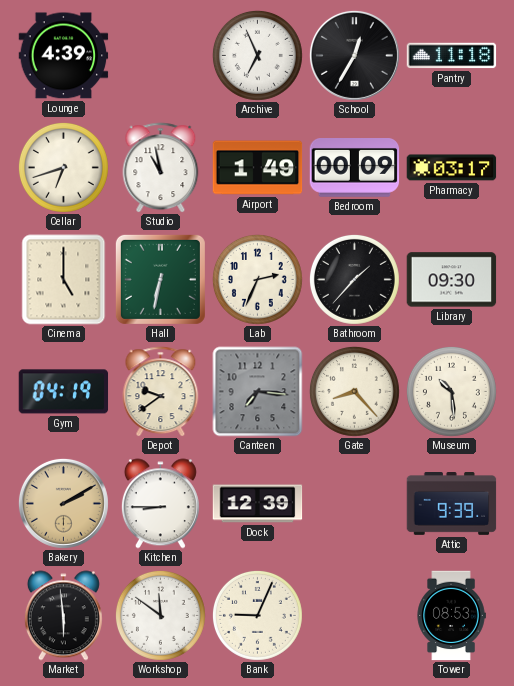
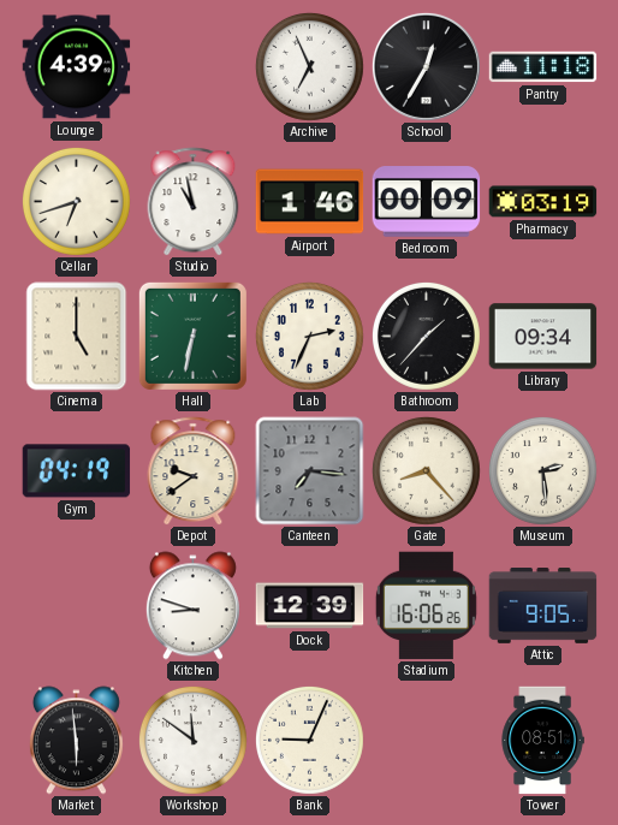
Airport: 1:49 -> 1:46
Pharmacy: 03:17 -> 03:19
Library: 09:30 -> 09:34
Museum: 10:29 -> 2:29
Bakery: 2:10 -> none
Kitchen: 8:45 -> 8:48
Stadium: none -> 16:06
Attic: 9:39 -> 9:05
Tower: 08:53 -> 08:51
